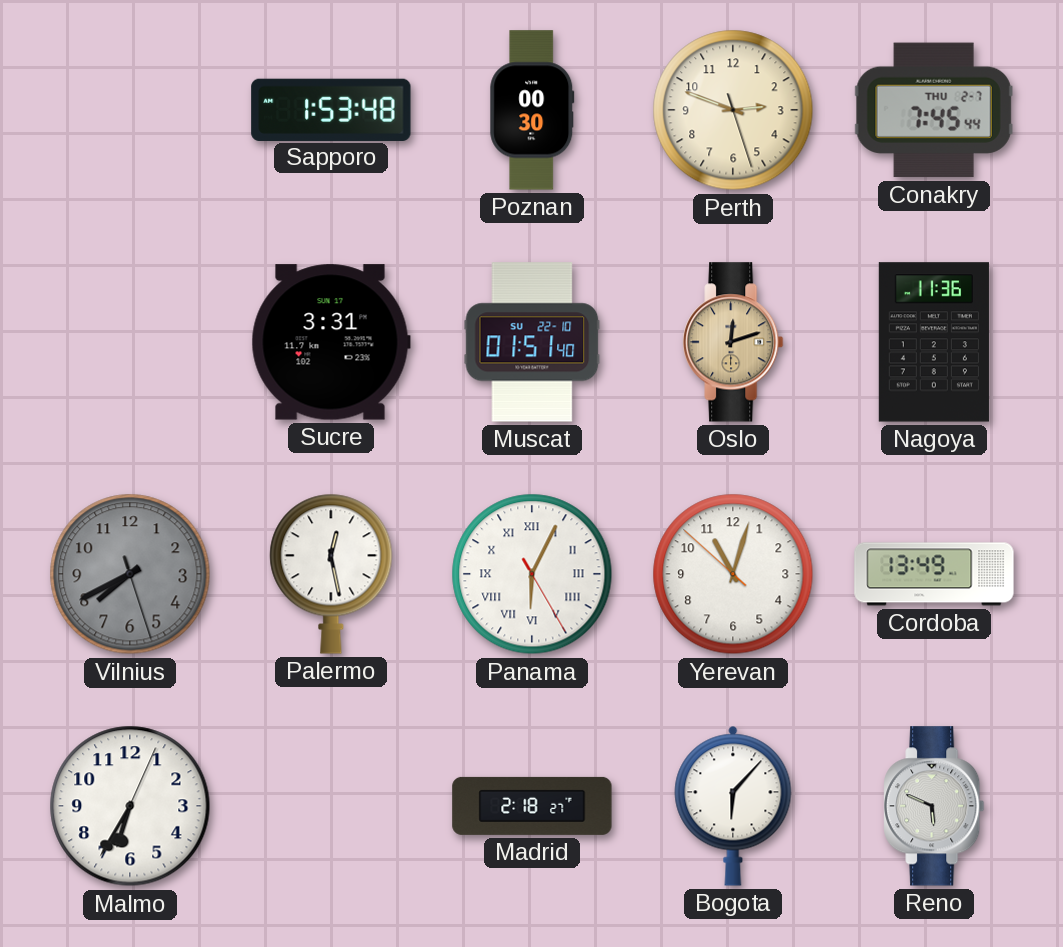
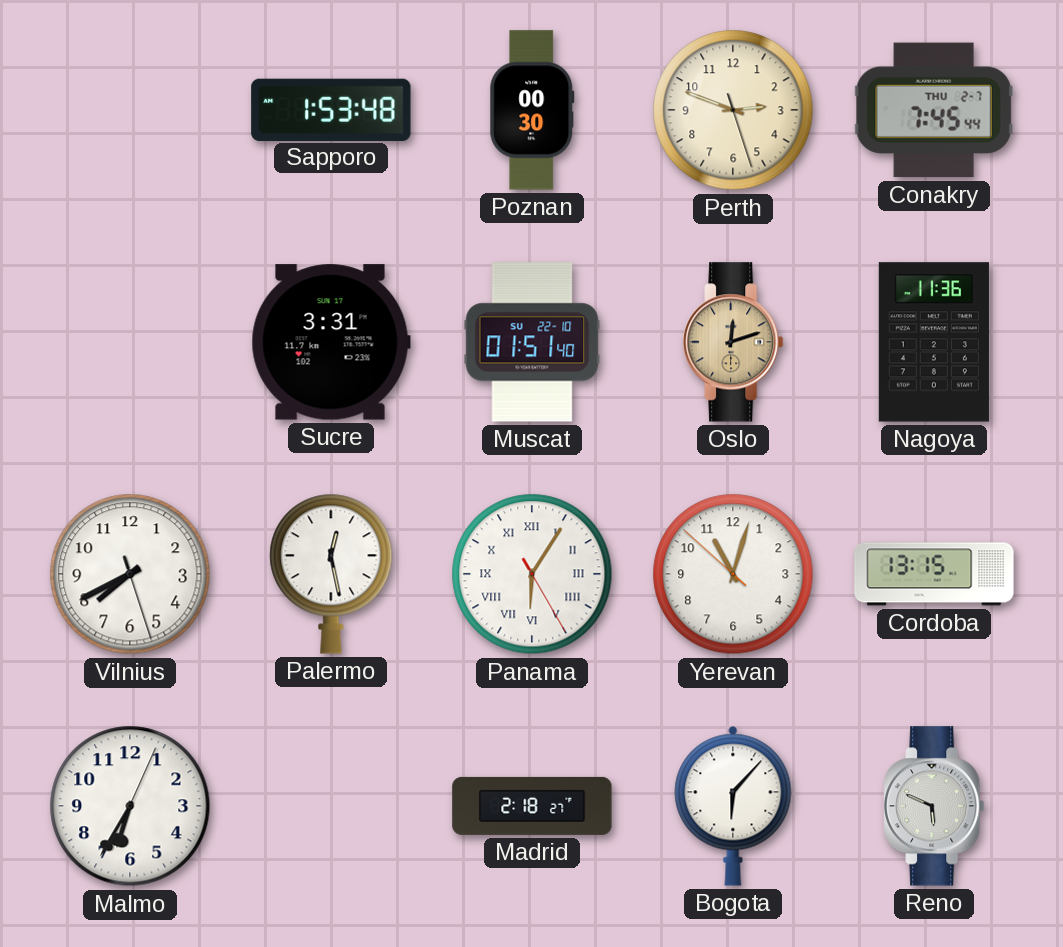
Vilnius dial: grey -> white
Panama: 6:04 -> 6:05
Cordoba: 13:49 -> 13:15
